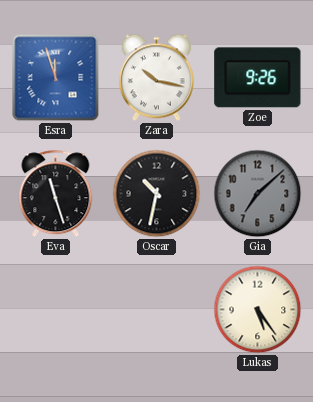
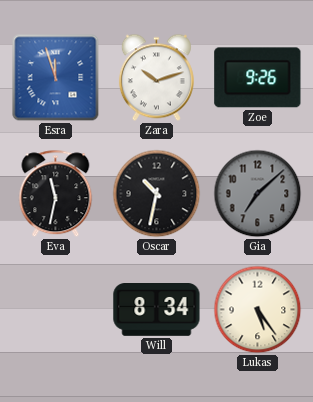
Zara: 10:17 -> 10:12
Eva: 11:27 -> 11:32
Will: none -> 8:34
